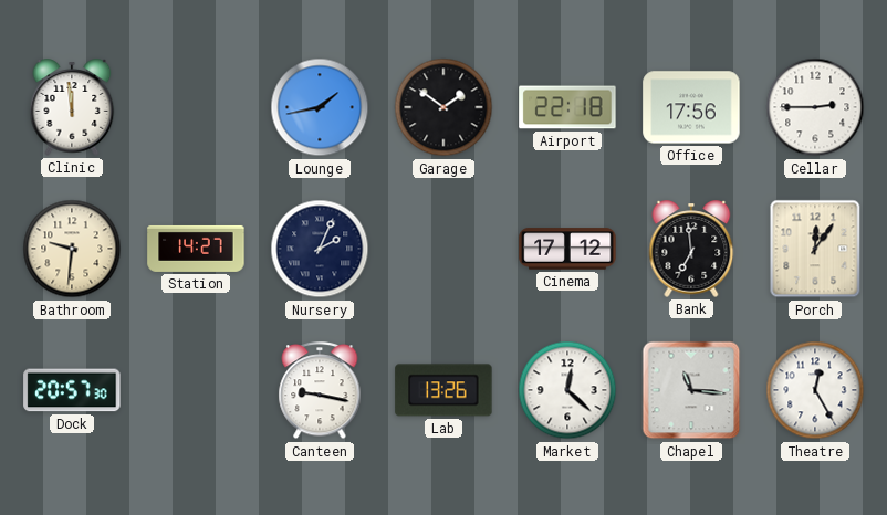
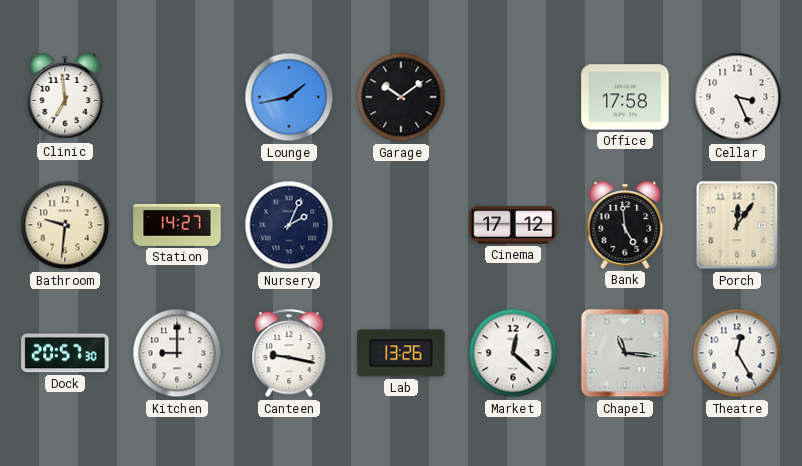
Clinic: 11:59 -> 6:59
Garage: 1:51 -> 10:09
Airport: 22:18 -> none
Office: 17:56 -> 17:58
Cellar: 2:45 -> 3:26
Bank: 6:59 -> 4:59
Kitchen: none -> 9:00
